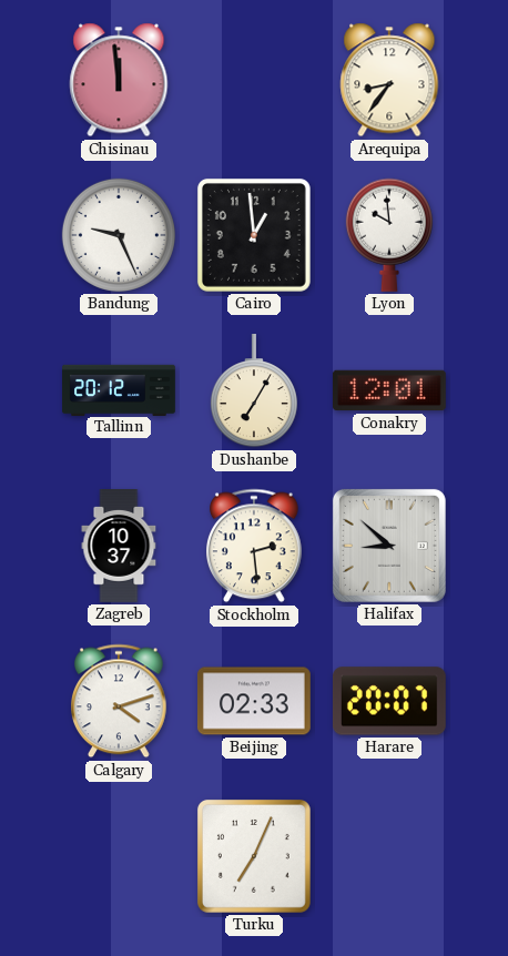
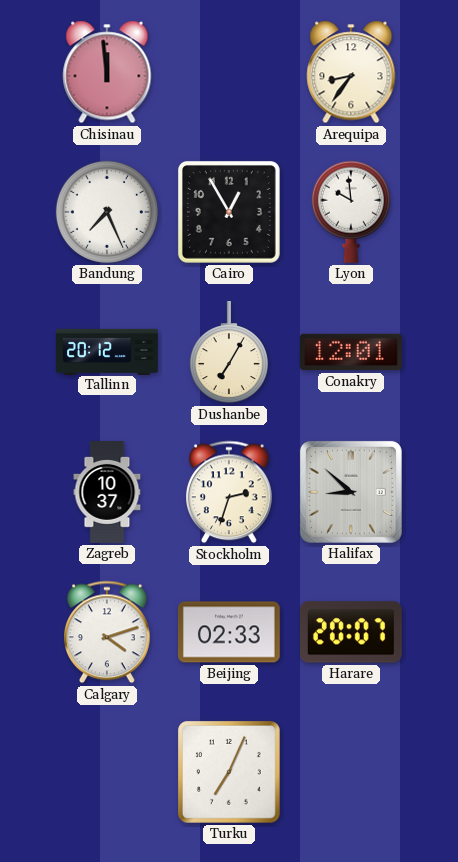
Bandung: 9:26 -> 7:26
Cairo: 12:59 -> 12:55
Stockholm: 2:29 -> 2:33
